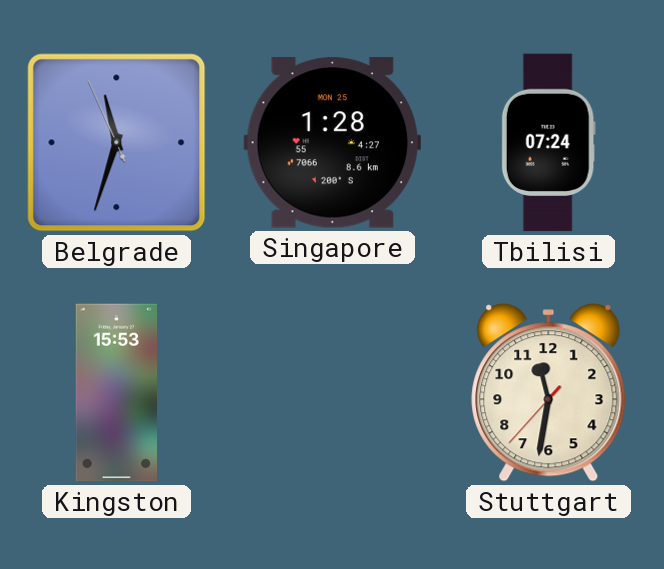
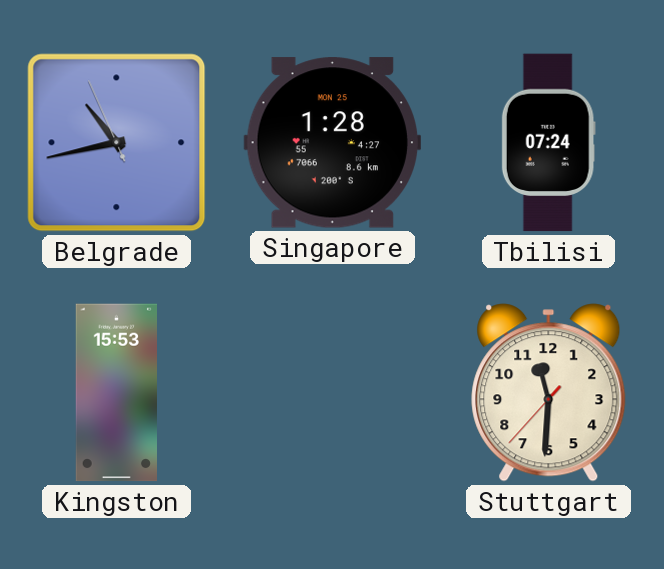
Belgrade: 11:32 -> 10:42
Stuttgart: 11:31 -> 11:30
